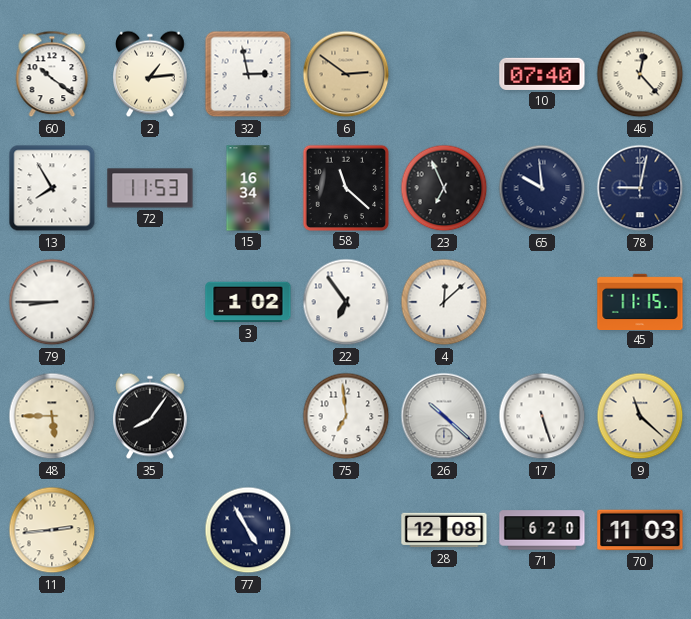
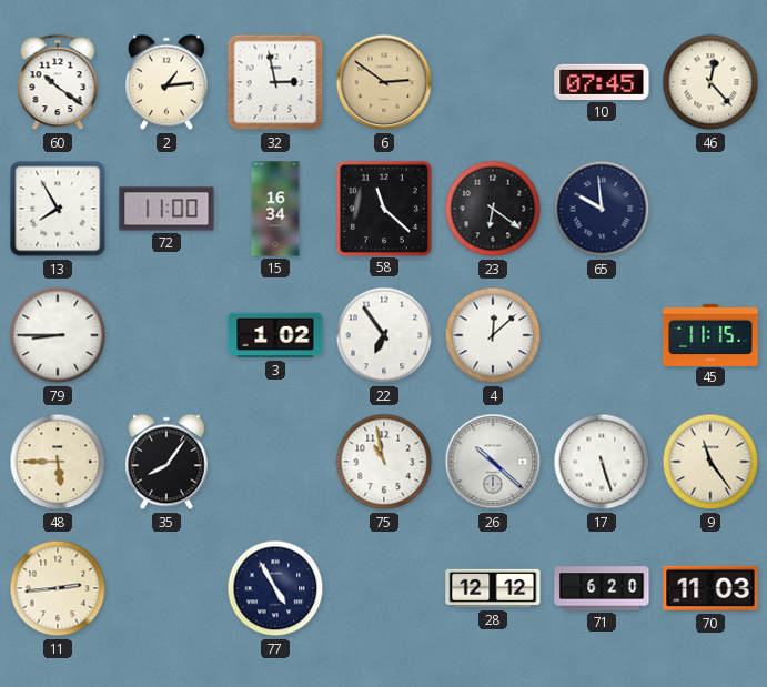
10: 07:40 -> 07:45
72: 11:53 -> 11:00
23: 6:56 -> 6:21
78: 9:02 -> none
75: 6:59 -> 10:58
9: 11:22 -> 11:24
28: 12:08 -> 12:12
